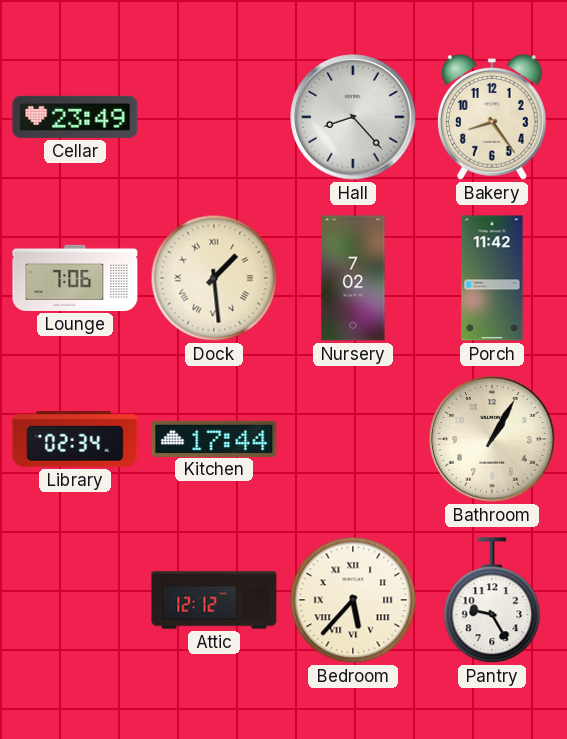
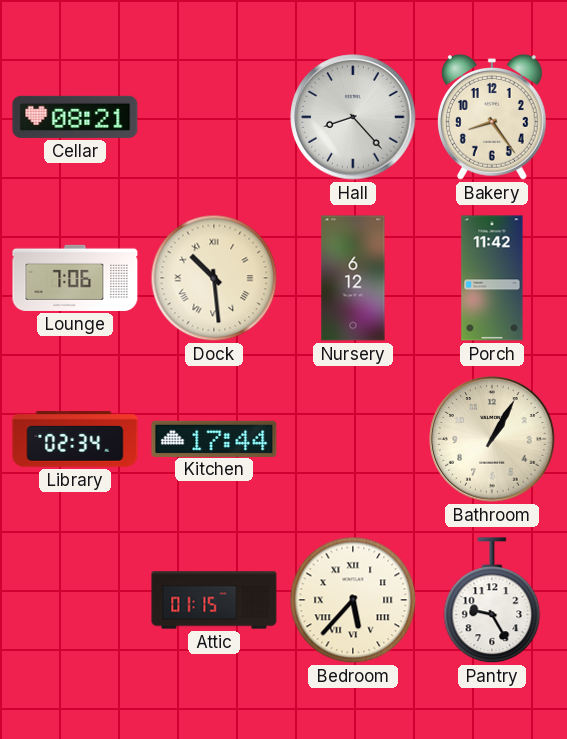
Cellar: 23:49 -> 08:21
Dock: 1:29 -> 10:29
Nursery: 7:02 -> 6:12
Attic: 12:12 -> 01:15
